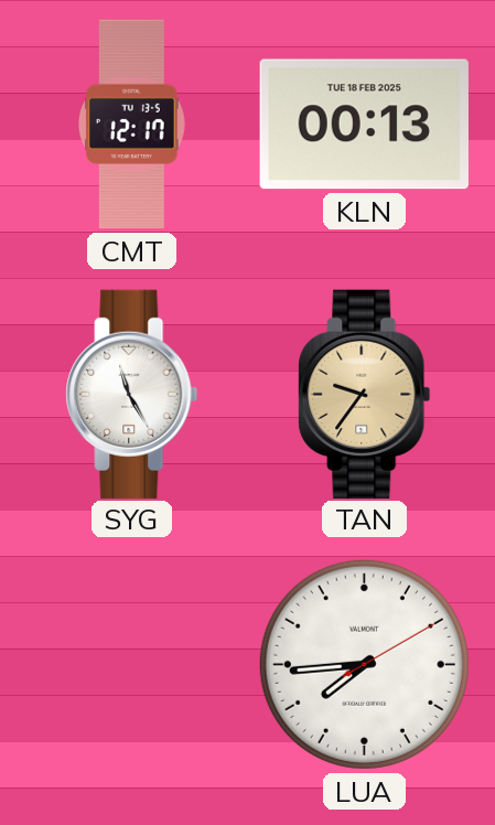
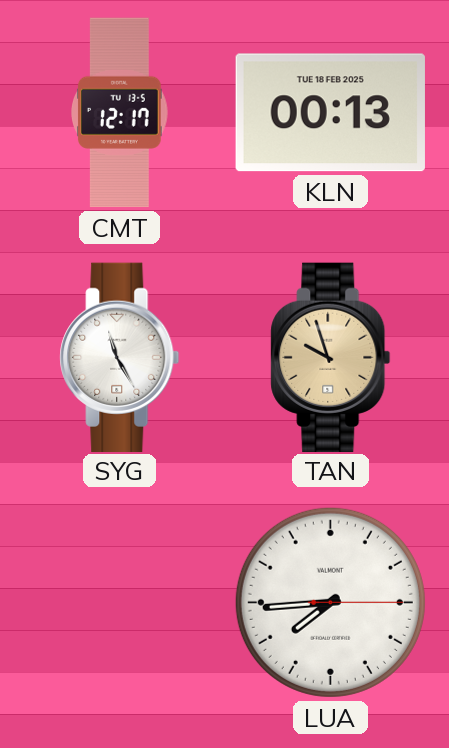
TAN: 9:36 -> 9:57
LUA: 7:44:10 -> 7:44:15
